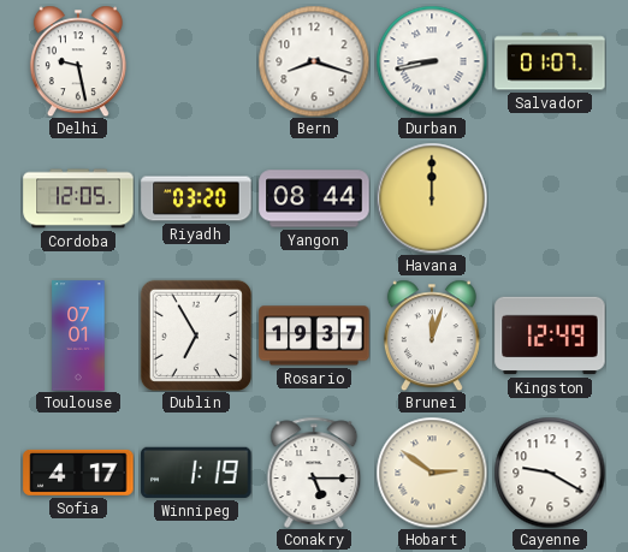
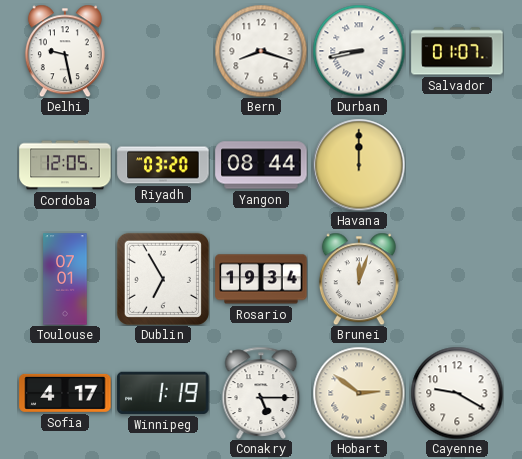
Rosario: 19:37 -> 19:34
Kingston: 12:49 -> none
